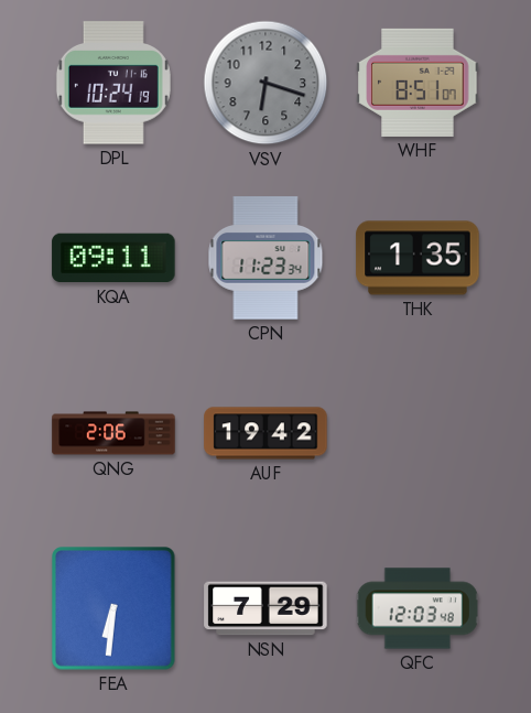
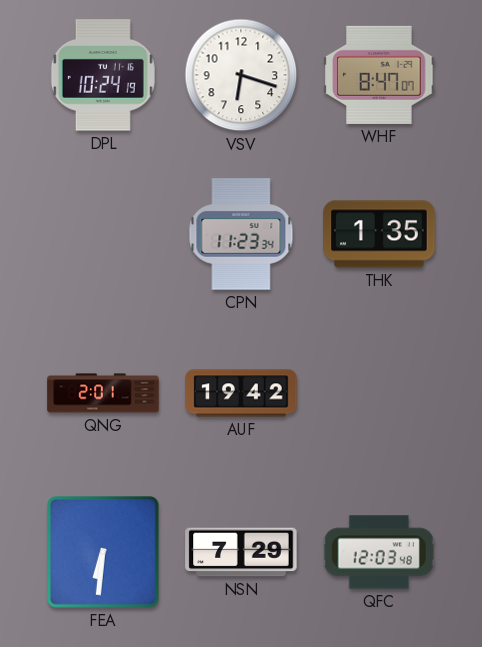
VSV dial: grey -> white
WHF: 8:51 -> 8:47
KQA: 09:11 -> none
QNG: 2:06 -> 2:01
